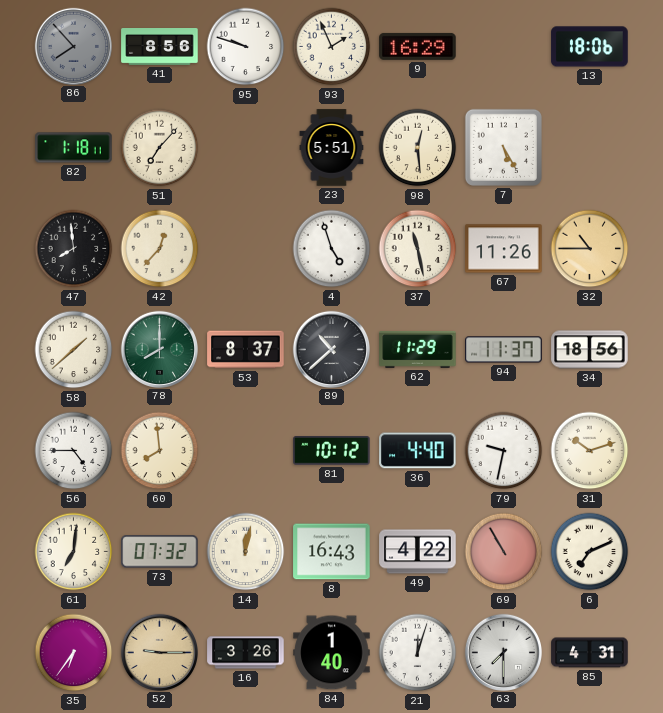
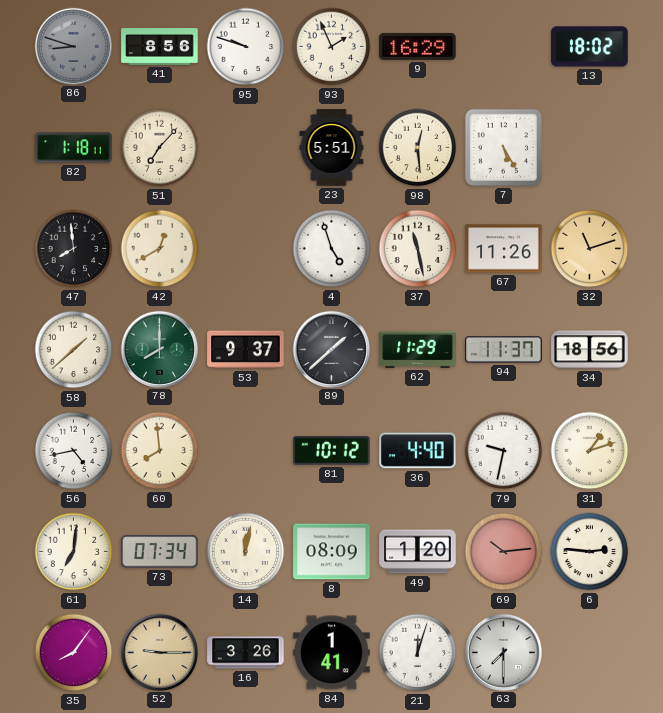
86: 7:53 -> 8:48
13: 18:06 -> 18:02
42: 12:37 -> 12:40
32: 10:45 -> 11:12
53: 8:37 -> 9:37
89: 10:38 -> 1:38
56: 4:45 -> 4:43
31: 10:12 -> 1:12
73: 07:32 -> 07:34
8: 16:43 -> 08:09
49: 4:22 -> 1:20
69: 10:55 -> 10:14
6: 7:11 -> 2:46
35: 6:36 -> 8:06
84: 1:40 -> 1:41
85: 4:31 -> none
